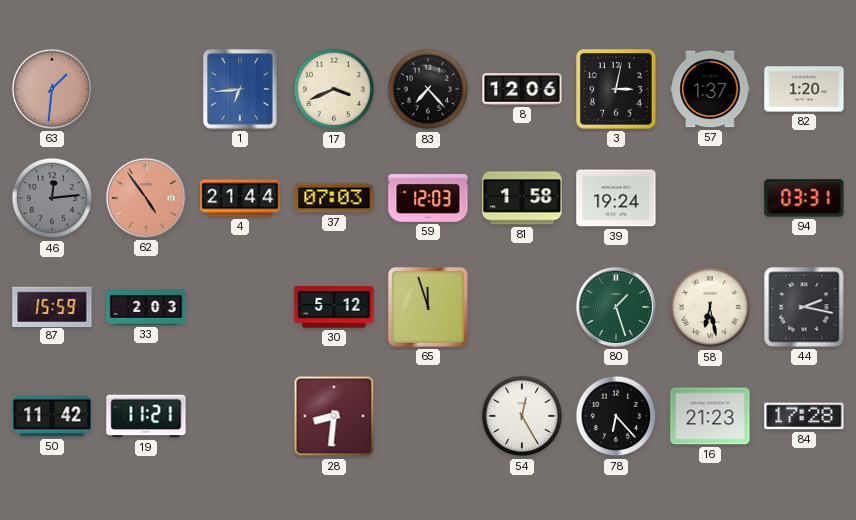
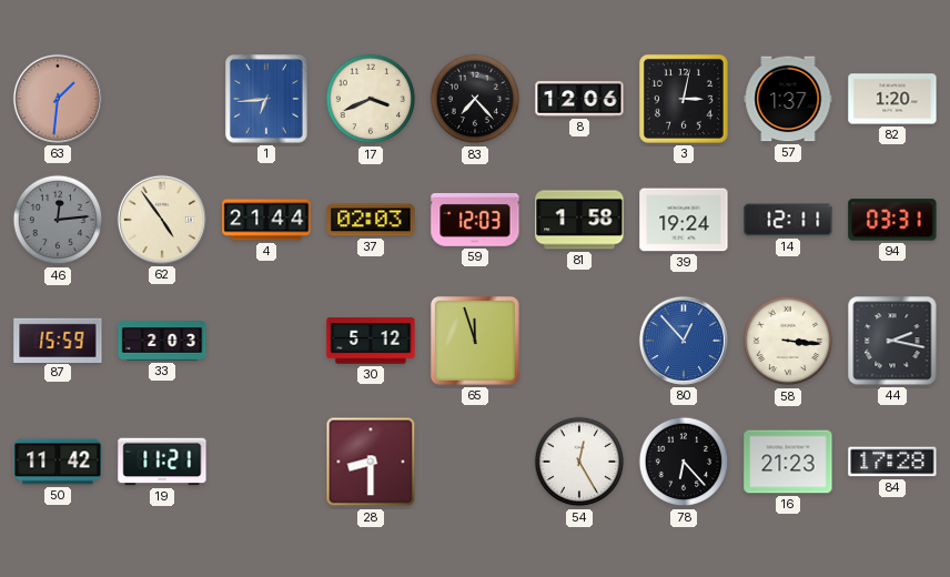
62 dial: salmon -> cream
37: 07:03 -> 02:03
14: none -> 12:11
80: 1:27 -> 12:53
80 dial: green -> blue
58: 6:28 -> 3:16
28: 8:31 -> 8:30
